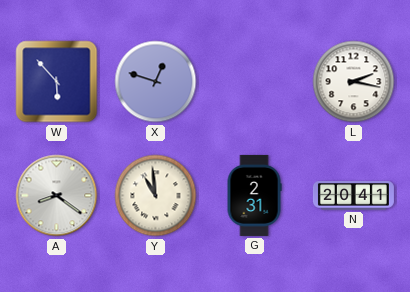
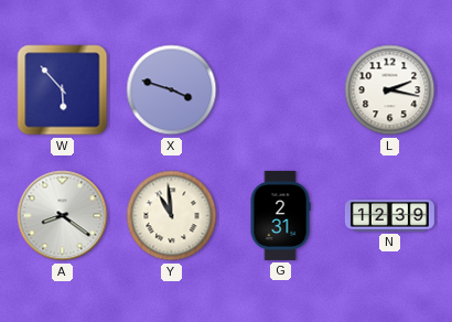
X: 12:48 -> 3:48
N: 20:41 -> 12:39
